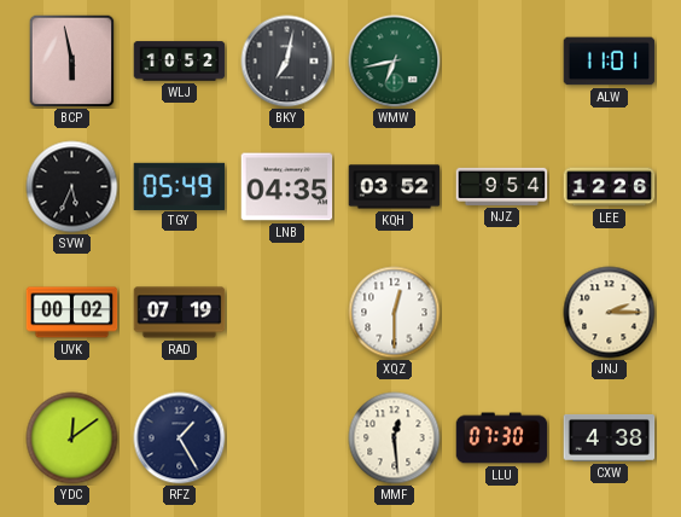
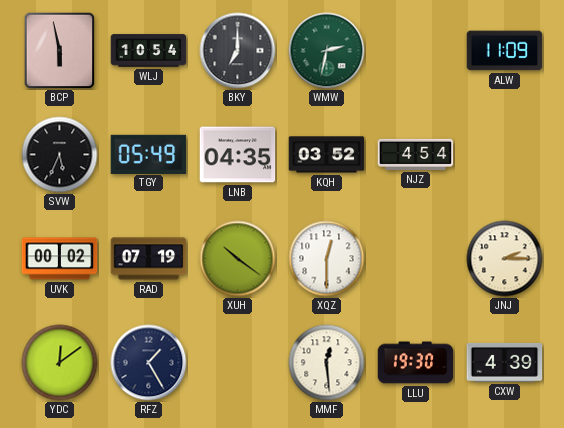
WLJ: 10:52 -> 10:54
BKY: 7:02 -> 7:00
WMW: 6:43 -> 2:32
ALW: 11:01 -> 11:09
NJZ: 9:54 -> 4:54
LEE: 12:26 -> none
XUH: none -> 10:21
LLU: 07:30 -> 19:30
CXW: 4:38 -> 4:39
